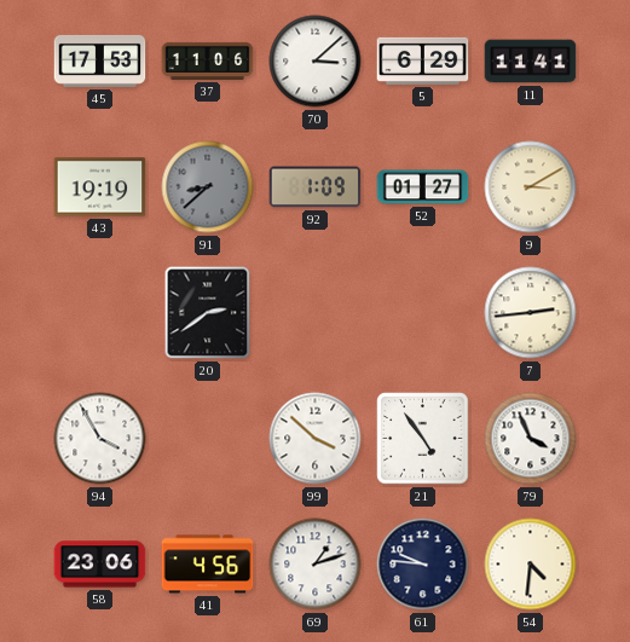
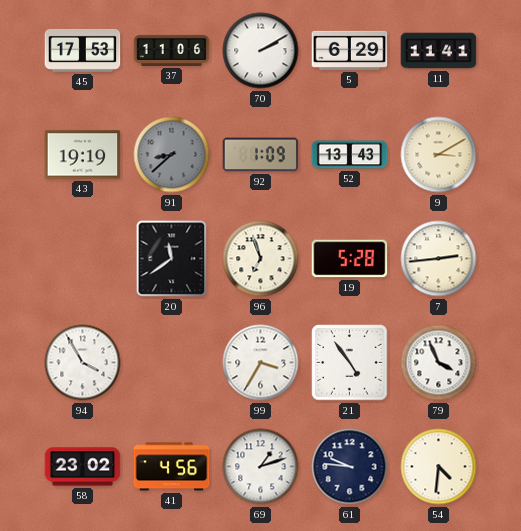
70: 3:08 -> 2:10
52: 01:27 -> 13:43
20: 2:39 -> 11:39
96: none -> 6:57
19: none -> 5:28
99: 3:52 -> 3:35
58: 23:06 -> 23:02
